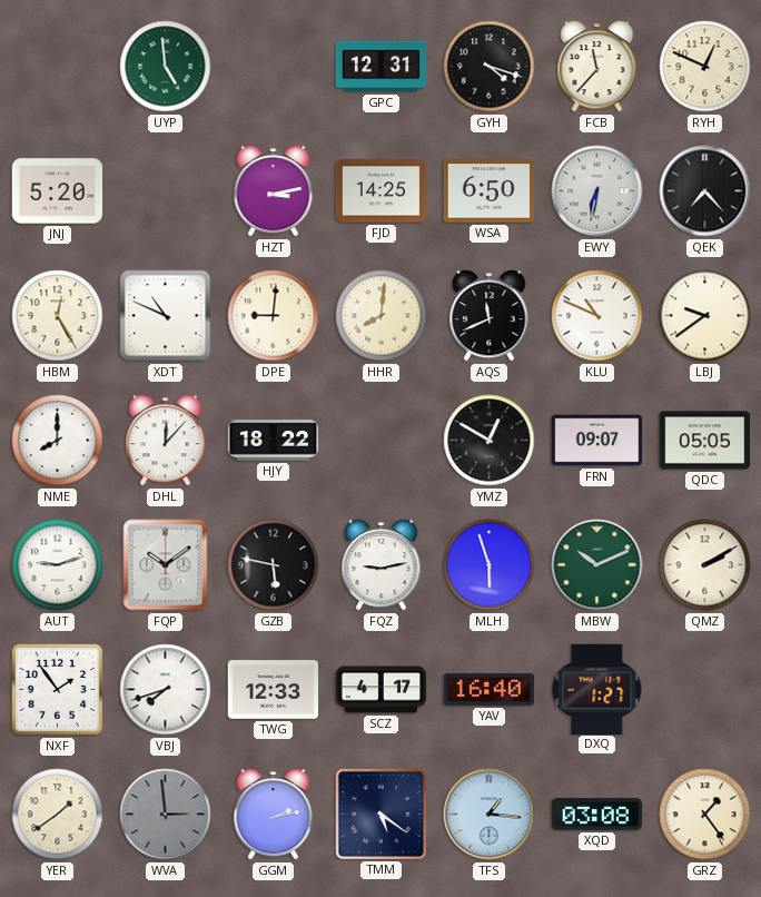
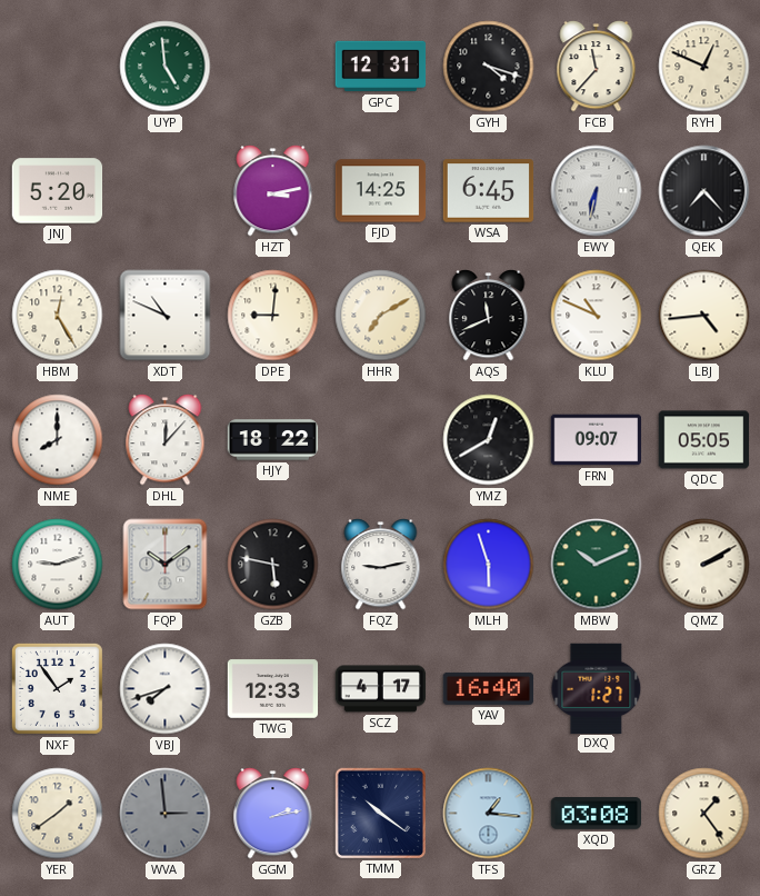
WSA: 6:50 -> 6:45
HHR: 8:01 -> 7:10
LBJ: 9:39 -> 4:44
YMZ: 12:50 -> 12:40
TMM: 5:21 -> 10:21
